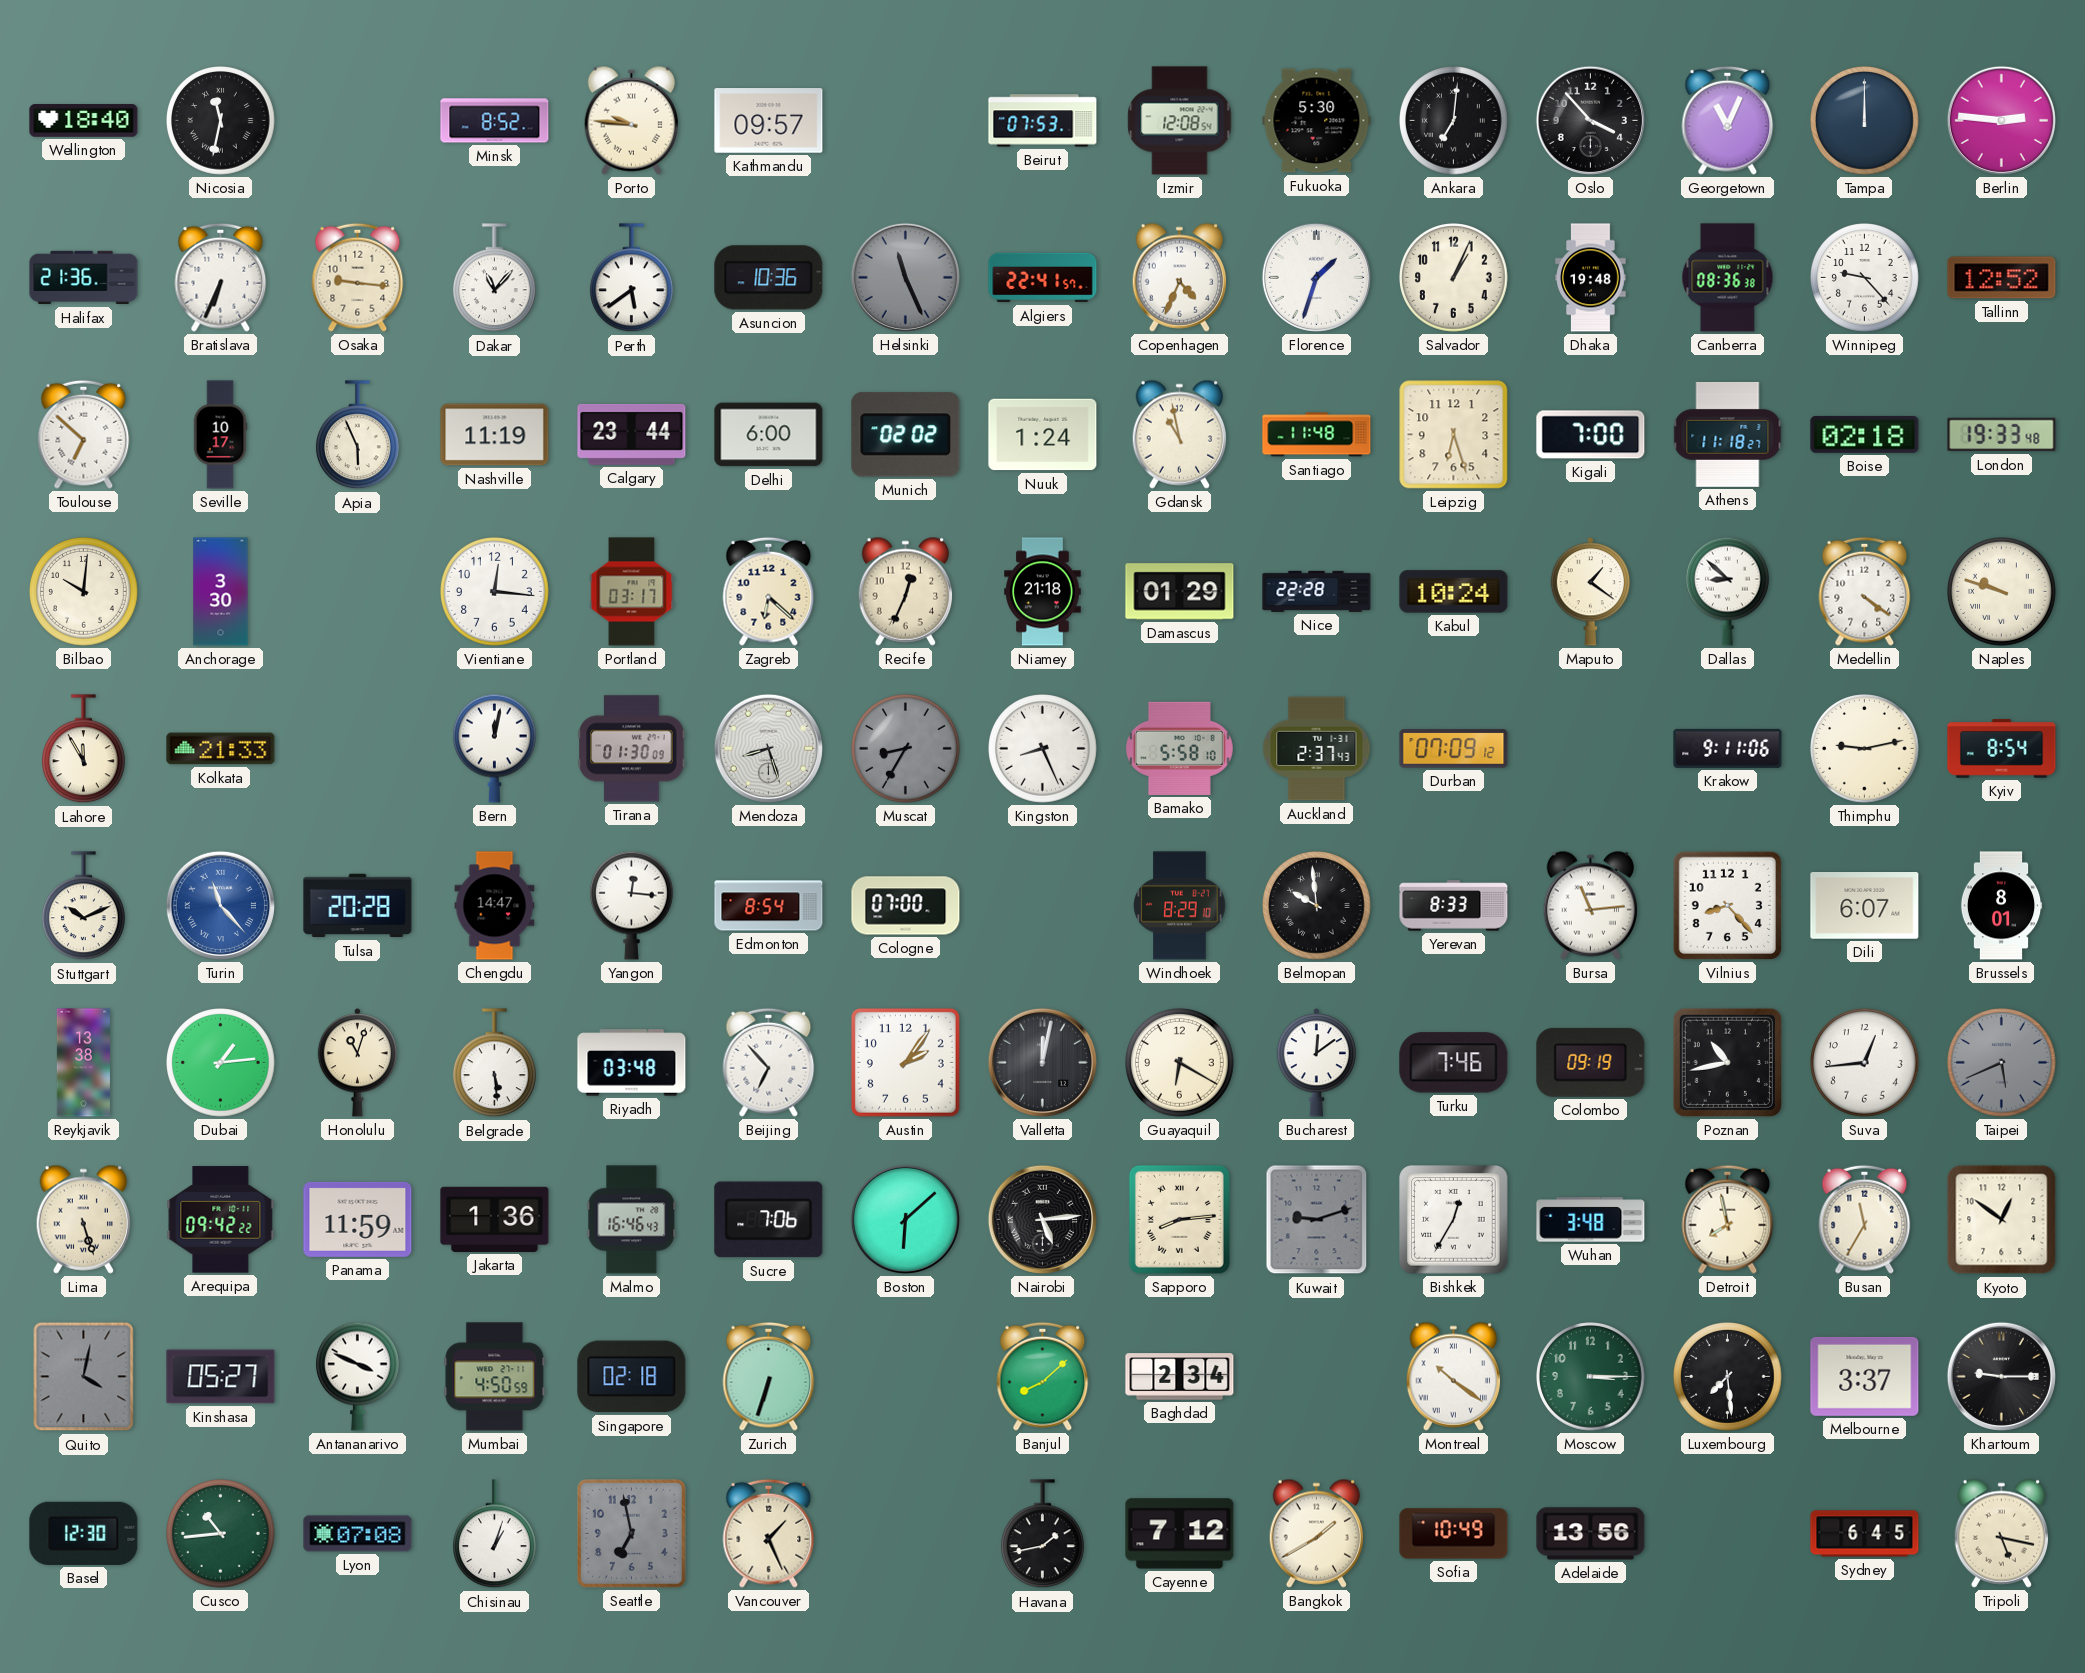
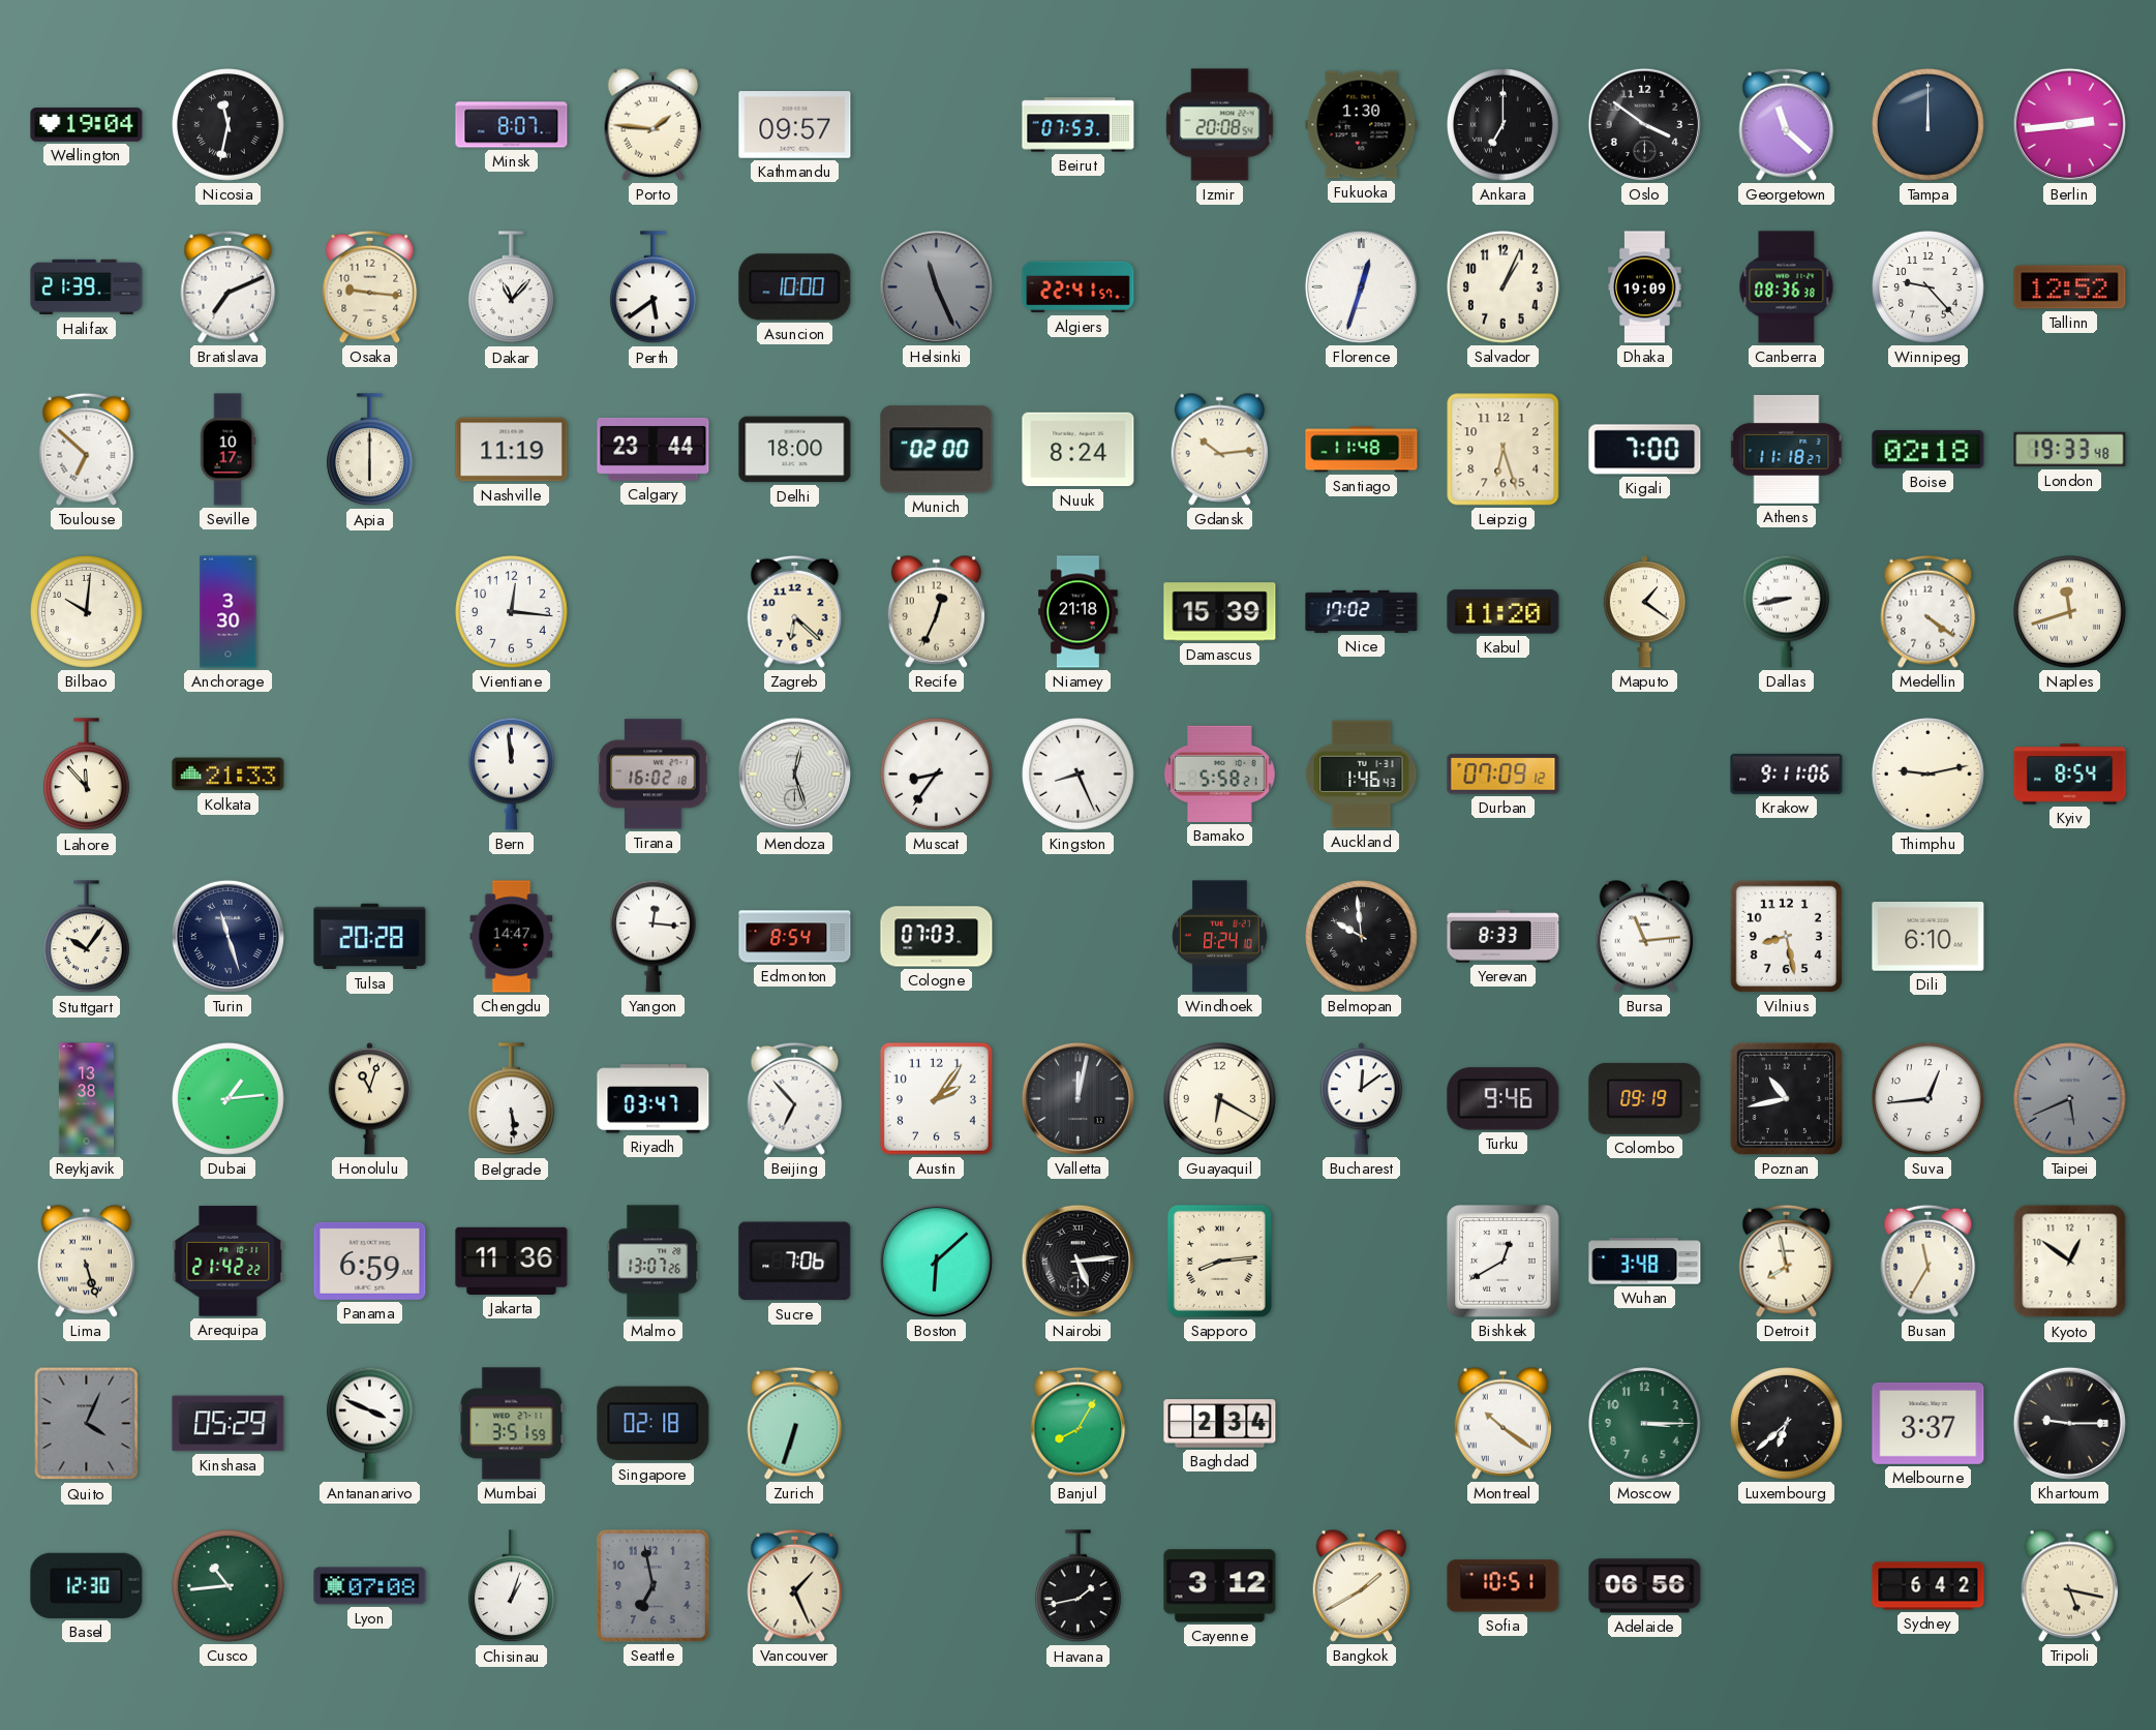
Wellington: 18:40 -> 19:04
Minsk: 8:52 -> 8:07
Porto: 9:46 -> 1:46
Izmir: 12:08 -> 20:08
Fukuoka: 5:30 -> 1:30
Ankara: 7:01 -> 7:00
Oslo: 3:53 -> 3:51
Georgetown: 11:04 -> 11:22
Berlin: 2:46 -> 2:44
Halifax: 21:36 -> 21:39
Bratislava: 6:34 -> 7:11
Asuncion: 10:36 -> 10:00
Copenhagen: 4:34 -> none
Florence: 1:33 -> 12:33
Dhaka: 19:48 -> 19:09
Apia: 5:56 -> 6:00
Delhi: 6:00 -> 18:00
Munich: 02:02 -> 02:00
Nuuk: 1:24 -> 8:24
Gdansk: 10:58 -> 10:14
Portland: 03:17 -> none
Damascus: 01:29 -> 15:39
Nice: 22:28 -> 17:02
Kabul: 10:24 -> 11:20
Dallas: 8:52 -> 8:43
Naples: 9:48 -> 11:42
Lahore: 11:55 -> 11:53
Bern: 12:02 -> 11:59
Tirana: 01:30 -> 16:02
Mendoza: 8:27 -> 12:27
Muscat: 8:35 -> 8:36
Muscat dial: grey -> white
Bamako: 5:58:10 -> 5:58:21
Auckland: 2:37 -> 1:46
Stuttgart: 10:11 -> 10:06
Turin: 11:23 -> 11:27
Turin dial: blue -> navy
Cologne: 07:00 -> 07:03
Windhoek: 8:29 -> 8:24
Vilnius: 8:23 -> 8:28
Dili: 6:07 -> 6:10
Brussels: 8:01 -> none
Riyadh: 03:48 -> 03:47
Turku: 7:46 -> 9:46
Arequipa: 09:42 -> 21:42
Panama: 11:59 -> 6:59
Jakarta: 1:36 -> 11:36
Malmo: 16:46 -> 13:07
Kuwait: 9:12 -> none
Bishkek: 12:35 -> 12:40
Quito: 4:02 -> 4:04
Kinshasa: 05:27 -> 05:29
Mumbai: 4:50 -> 3:51
Banjul: 8:08 -> 8:05
Luxembourg: 7:29 -> 6:38
Cayenne: 7:12 -> 3:12
Sofia: 10:49 -> 10:51
Adelaide: 13:56 -> 06:56
Sydney: 6:45 -> 6:42
